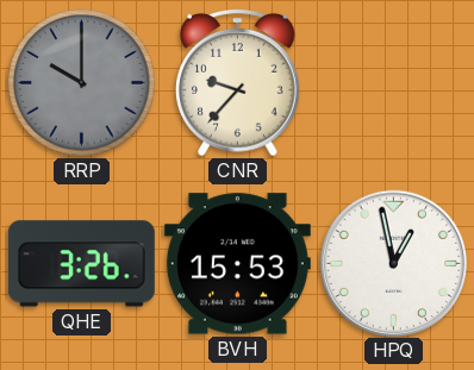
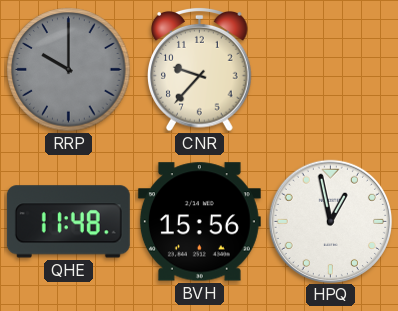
QHE: 3:26 -> 11:48
BVH: 15:53 -> 15:56
